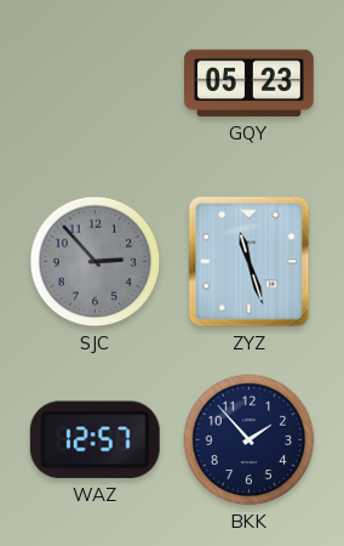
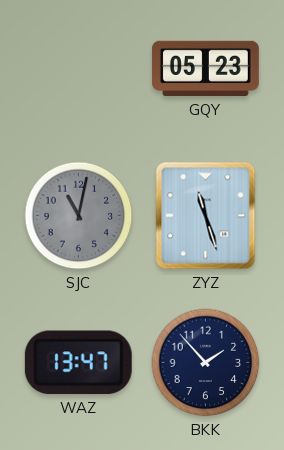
SJC: 2:53 -> 11:02
WAZ: 12:57 -> 13:47
